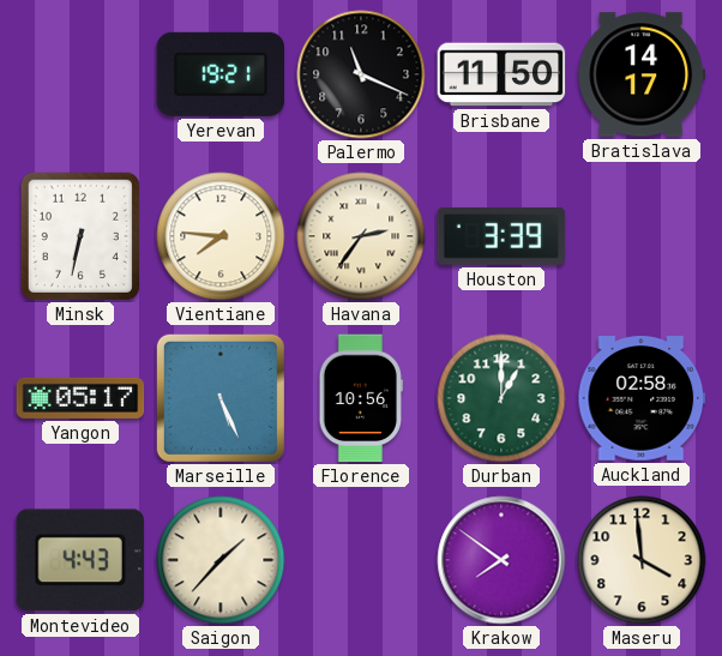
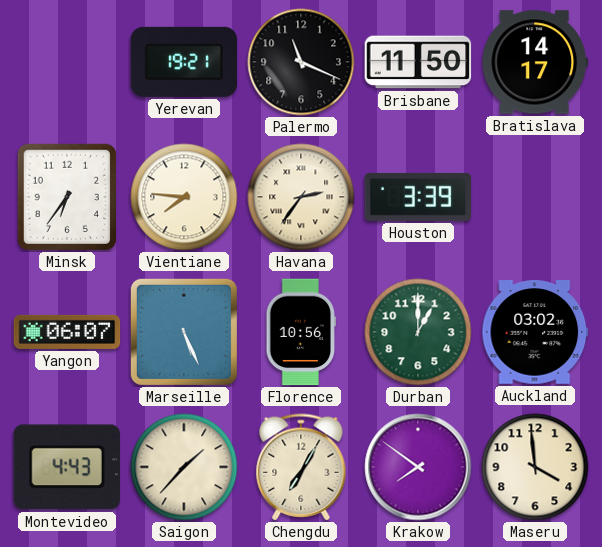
Minsk: 6:32 -> 6:36
Yangon: 05:17 -> 06:07
Auckland: 02:58 -> 03:02
Chengdu: none -> 7:05
